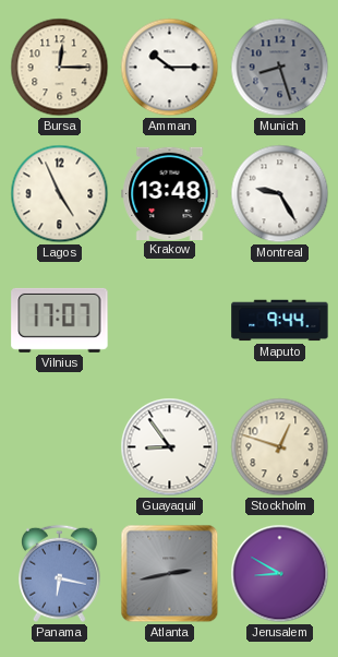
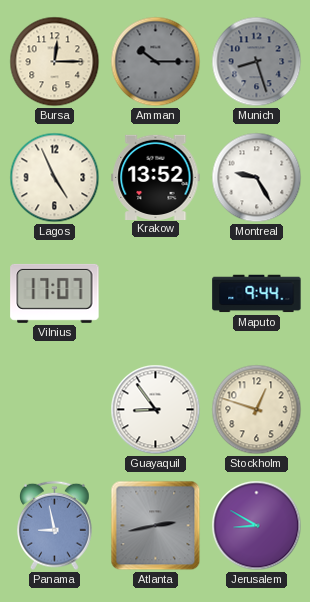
Amman dial: white -> grey
Krakow: 13:48 -> 13:52
Panama: 6:17 -> 8:58
